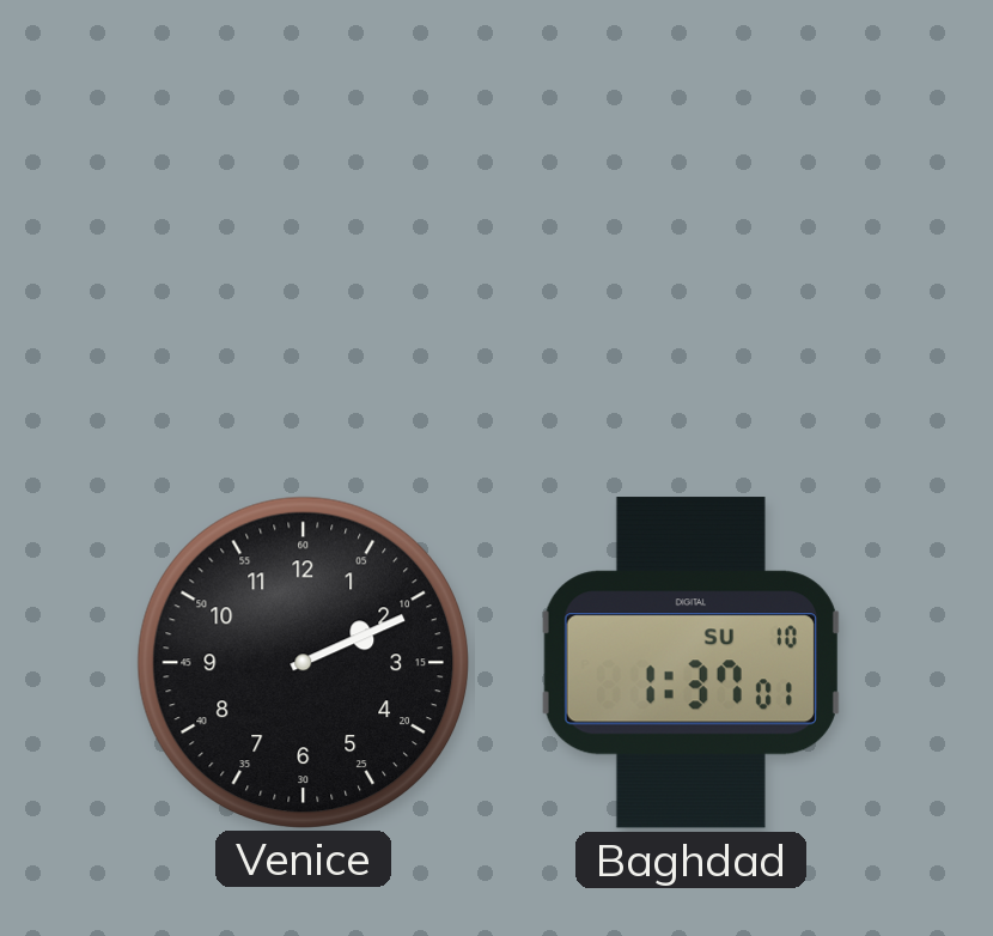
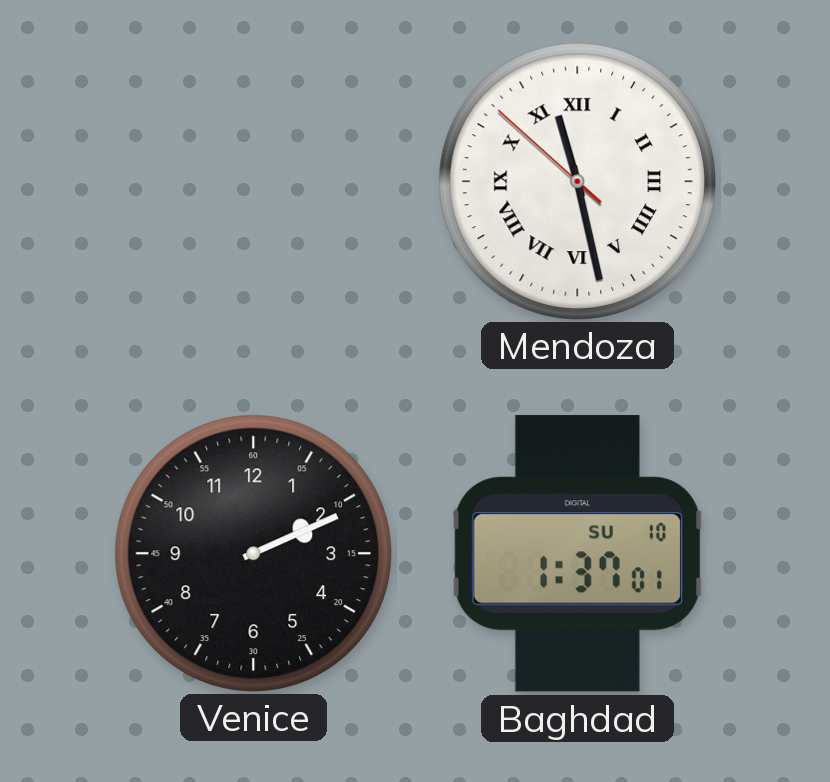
Mendoza: none -> 11:27
